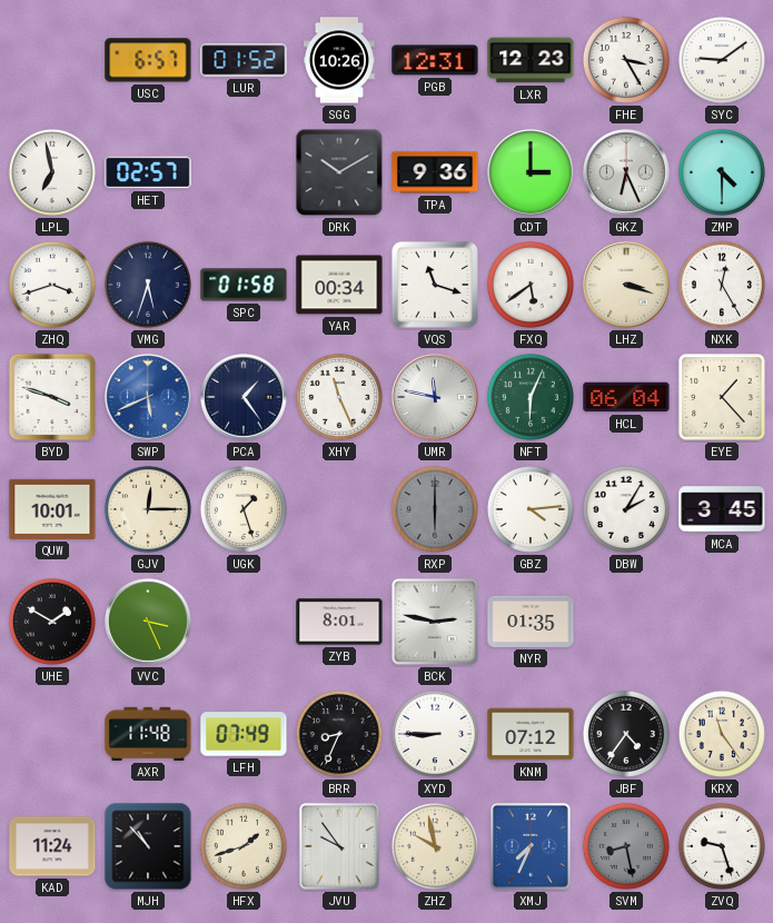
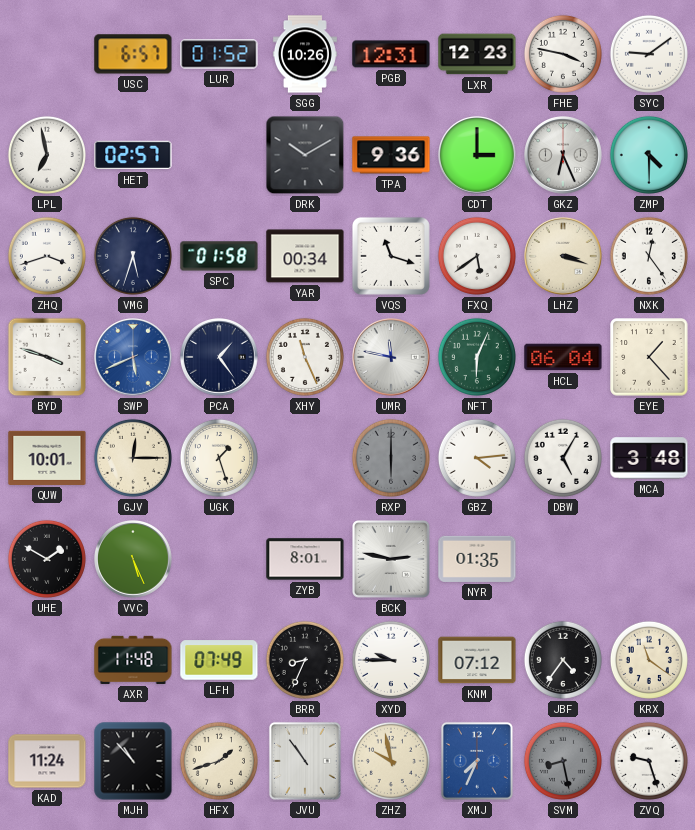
FHE: 3:25 -> 3:47
NXK: 12:25 -> 12:24
DBW: 2:05 -> 5:05
MCA: 3:45 -> 3:48
VVC: 3:26 -> 5:26
XYD: 8:45 -> 9:45
KRX: 11:24 -> 11:21
JVU: 9:54 -> 10:54
